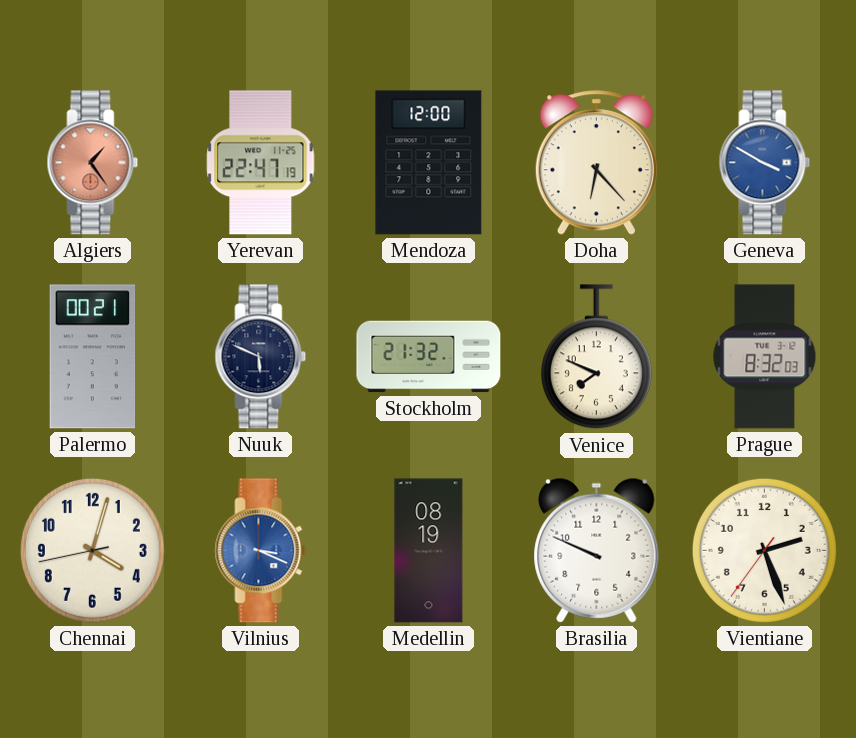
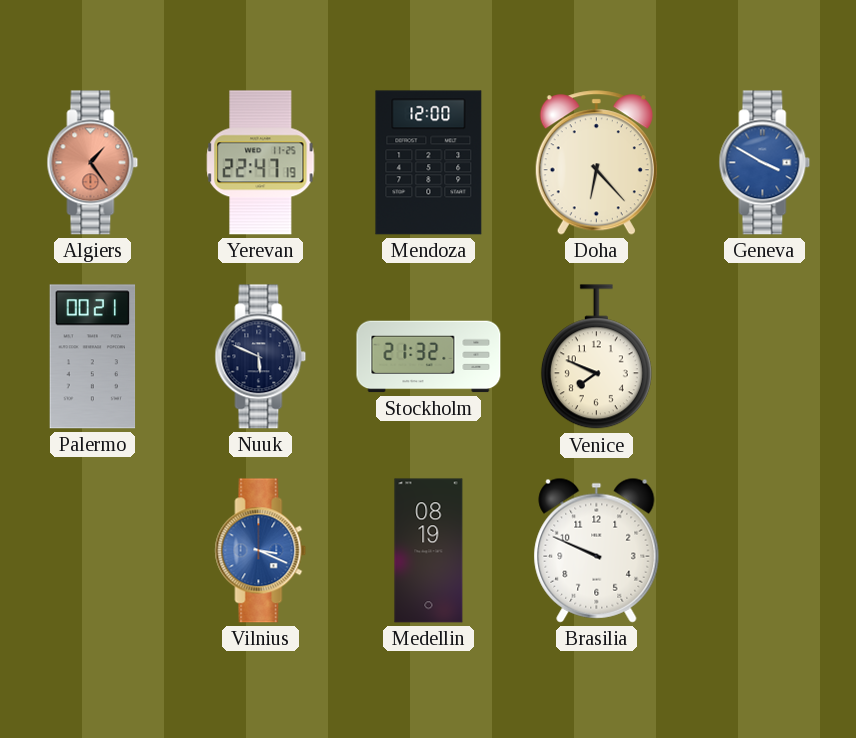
Prague: 8:32 -> none
Chennai: 4:02 -> none
Vientiane: 2:26 -> none
